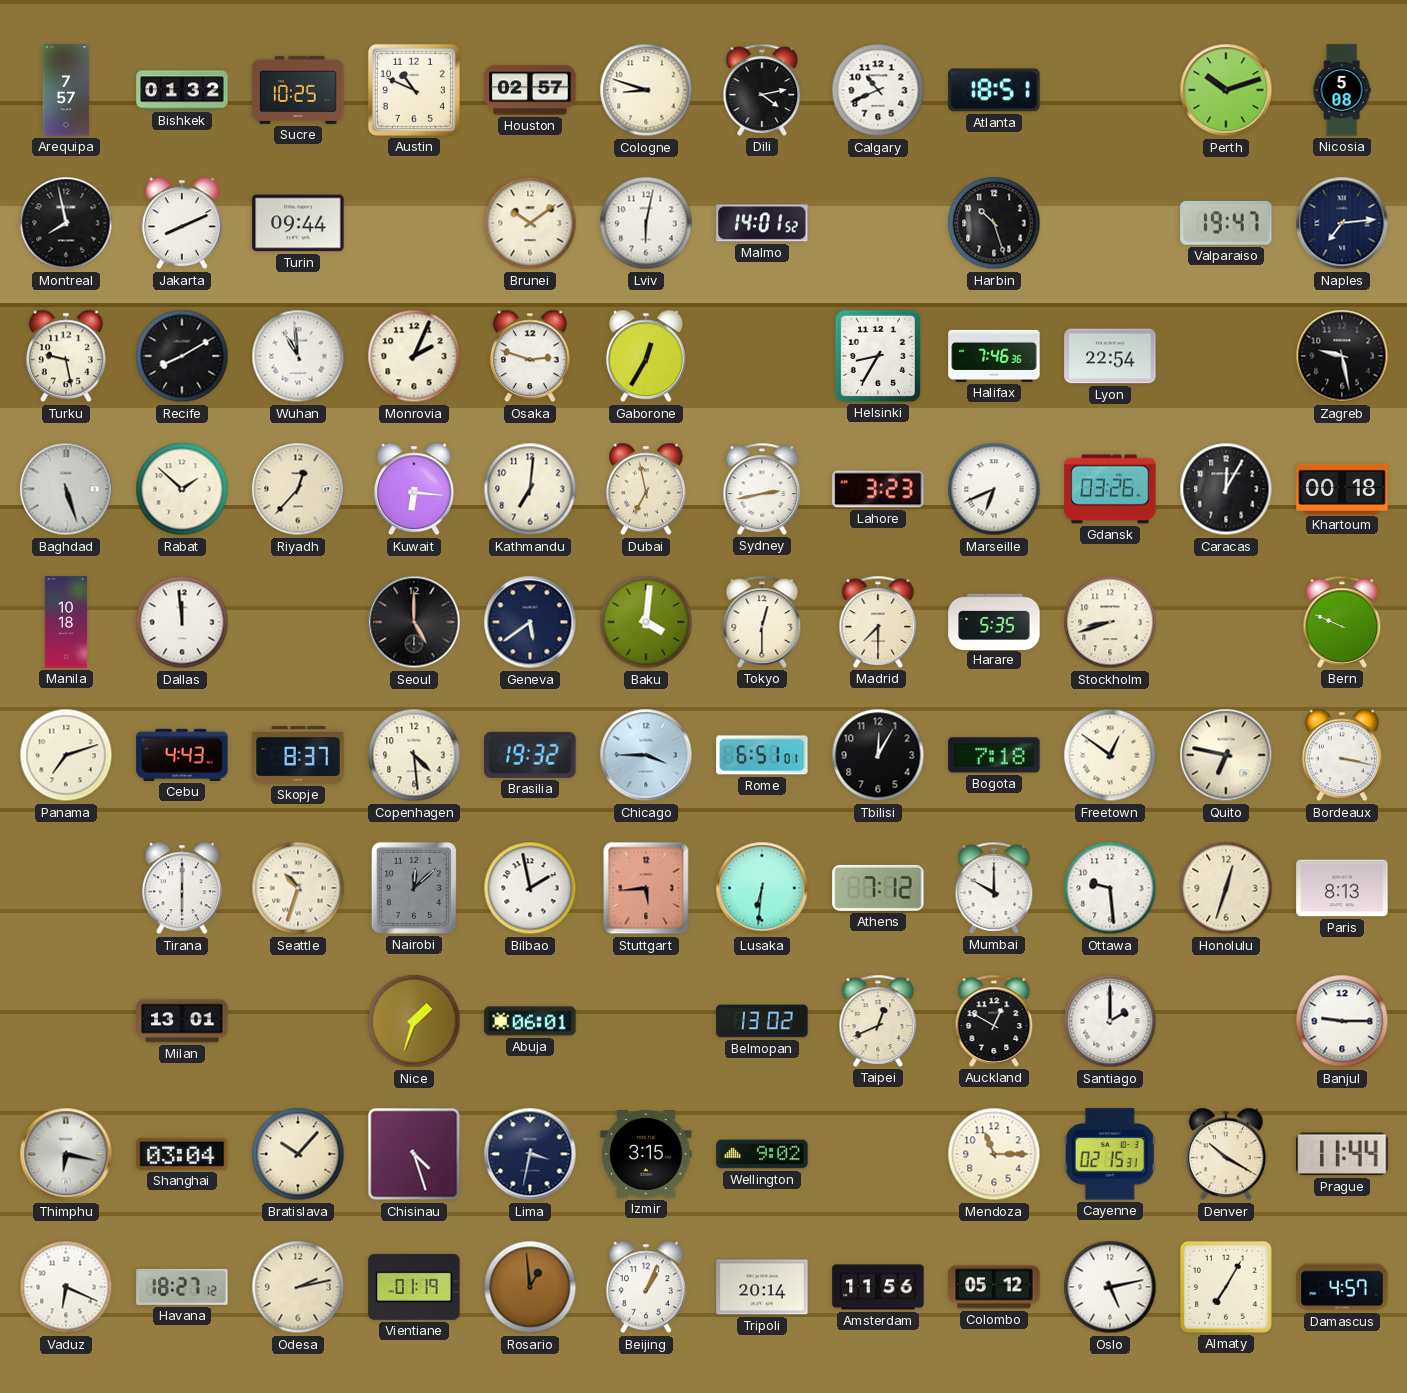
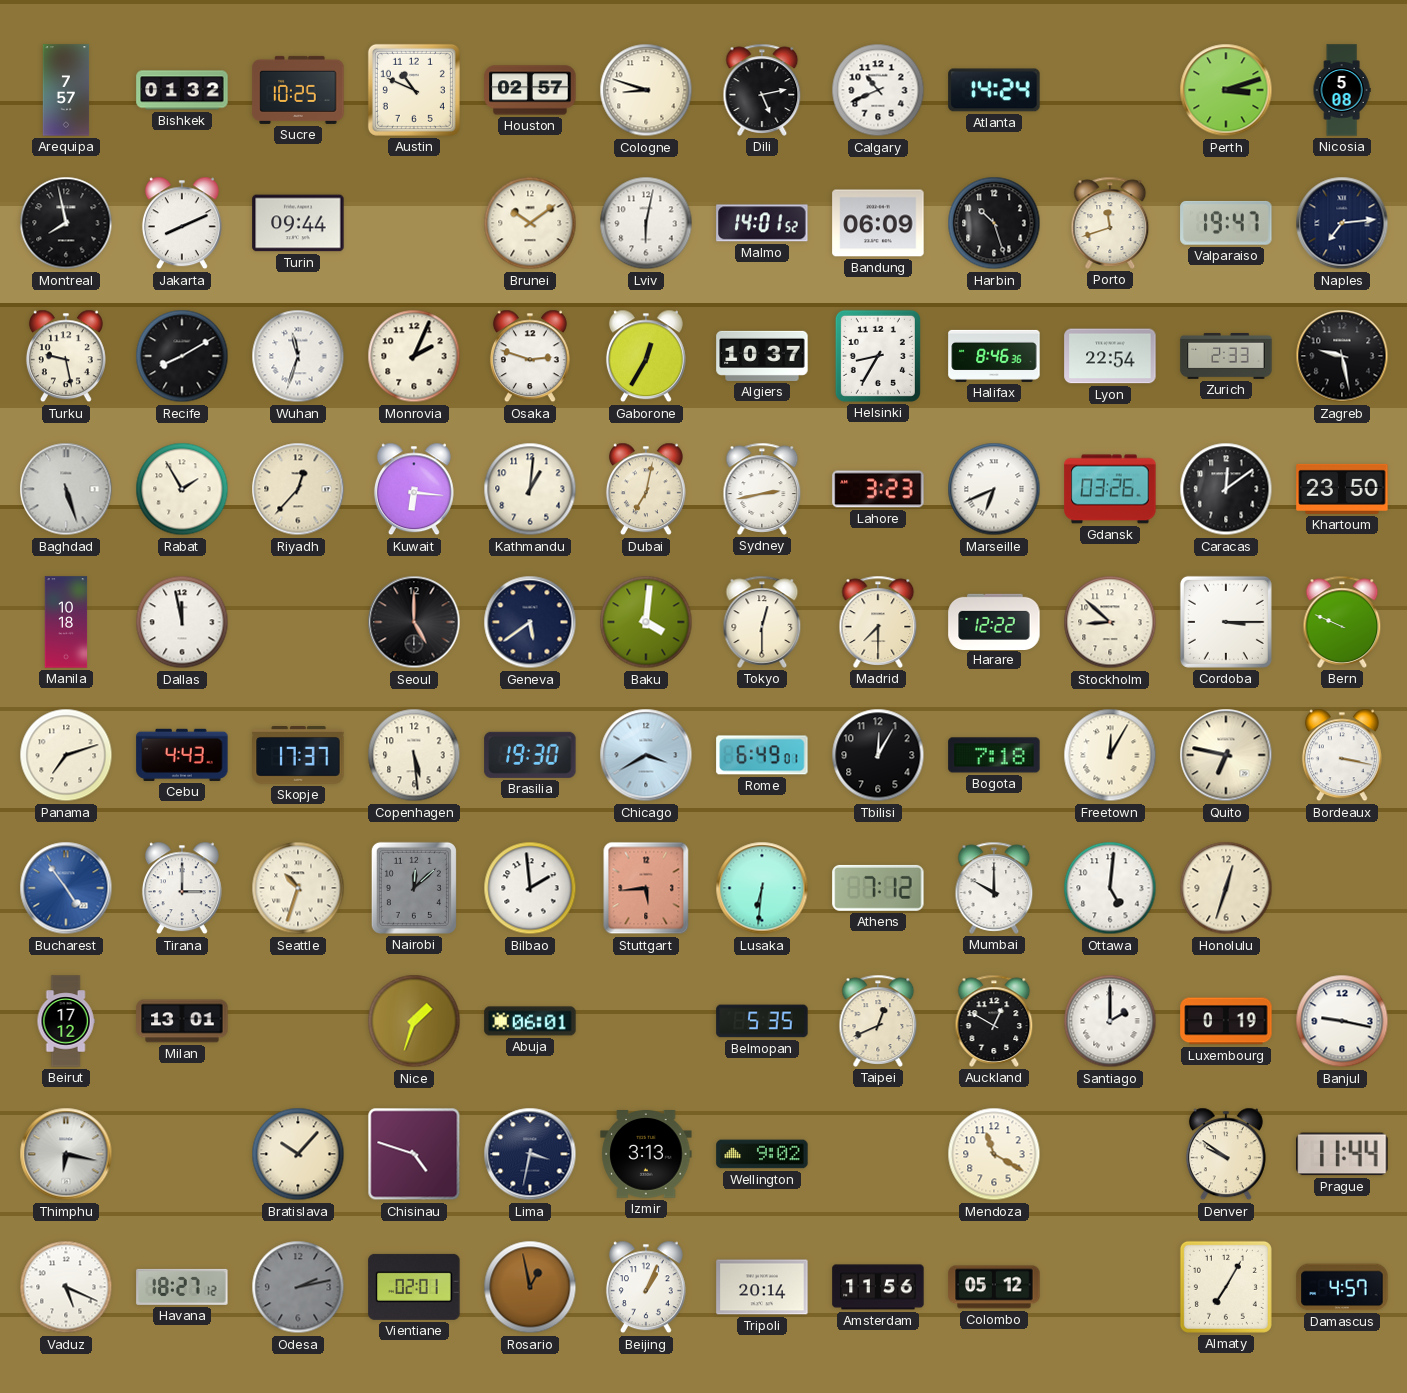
Dili: 4:13 -> 5:13
Atlanta: 18:51 -> 14:24
Perth: 10:12 -> 3:12
Bandung: none -> 06:09
Porto: none -> 11:42
Wuhan: 10:59 -> 11:33
Algiers: none -> 10:37
Halifax: 7:46 -> 8:46
Zurich: none -> 2:33
Rabat: 1:52 -> 1:55
Kathmandu: 7:01 -> 1:01
Dubai: 6:58 -> 7:02
Caracas: 12:05 -> 12:09
Khartoum: 00:18 -> 23:50
Dallas: 11:59 -> 11:58
Harare: 5:35 -> 12:22
Stockholm: 8:42 -> 8:52
Cordoba: none -> 3:15
Skopje: 8:37 -> 17:37
Copenhagen: 4:29 -> 5:29
Brasilia: 19:32 -> 19:30
Chicago: 3:45 -> 3:40
Rome: 6:51 -> 6:49
Freetown: 12:51 -> 12:05
Bucharest: none -> 4:54
Tirana: 6:00 -> 3:00
Bilbao: 1:58 -> 1:59
Ottawa: 9:29 -> 5:01
Paris: 8:13 -> none
Beirut: none -> 17:12
Belmopan: 13:02 -> 5:35
Luxembourg: none -> 0:19
Banjul: 9:15 -> 9:17
Shanghai: 03:04 -> none
Chisinau: 4:27 -> 4:48
Izmir: 3:15 -> 3:13
Mendoza: 11:15 -> 11:20
Cayenne: 02:15 -> none
Denver: 10:20 -> 9:51
Vaduz: 6:19 -> 5:19
Odesa dial: cream -> grey
Vientiane: 01:19 -> 02:01
Rosario: 12:59 -> 12:58
Oslo: 5:13 -> none
